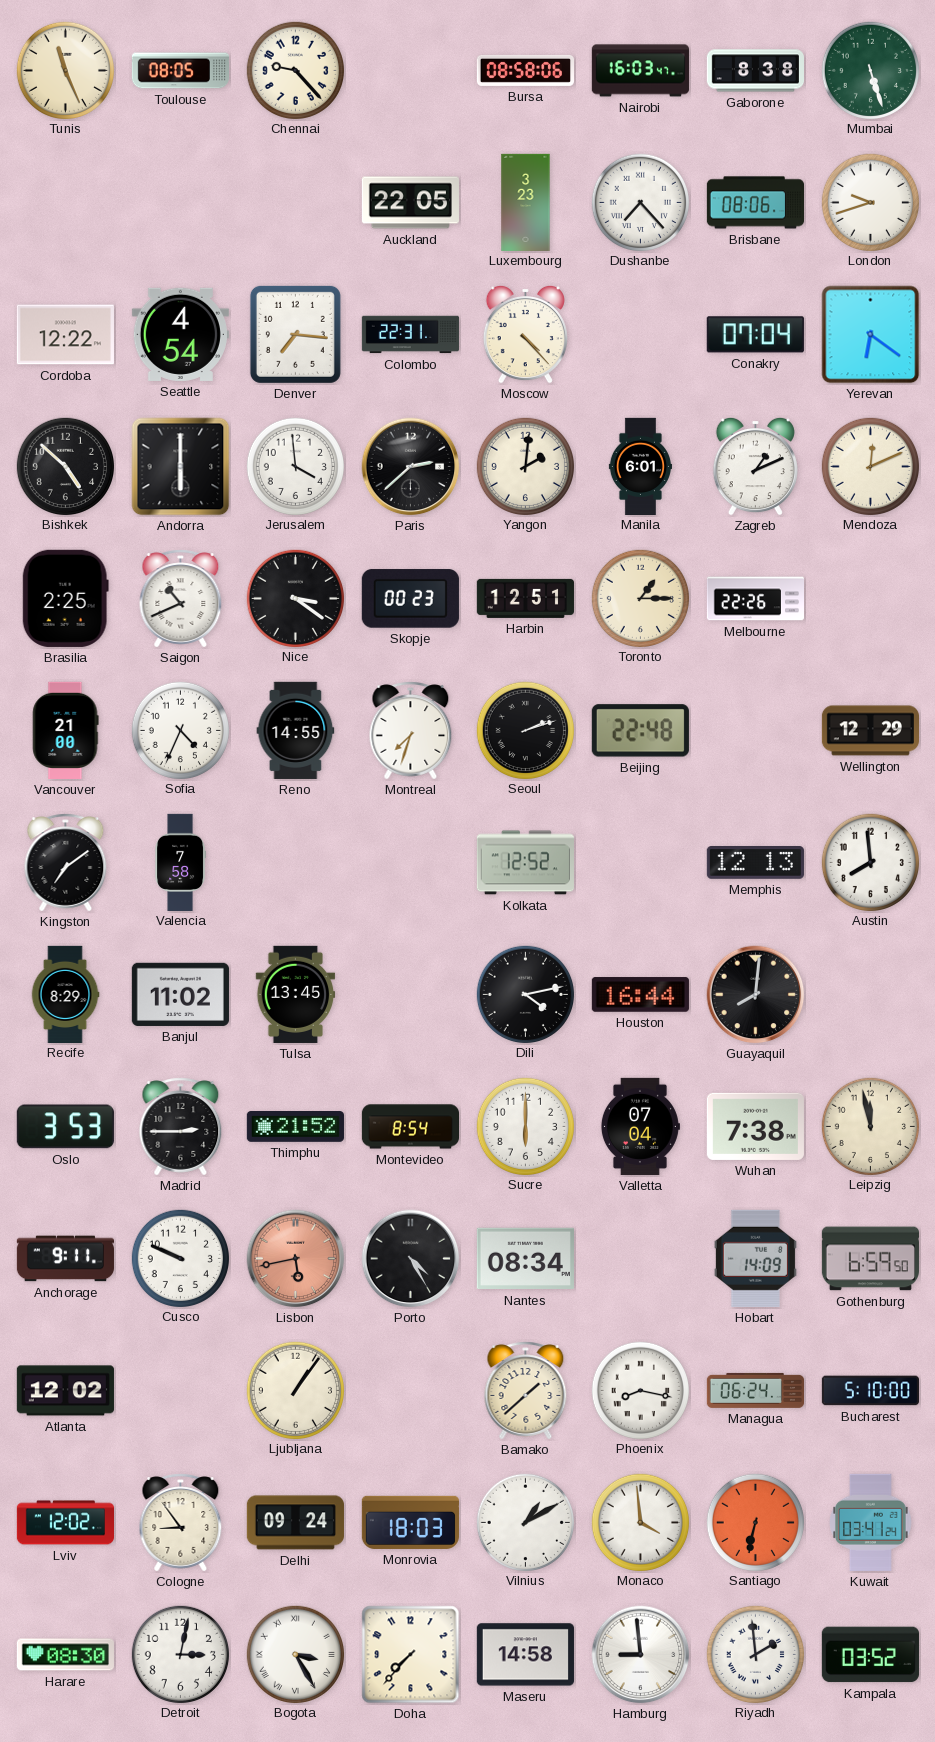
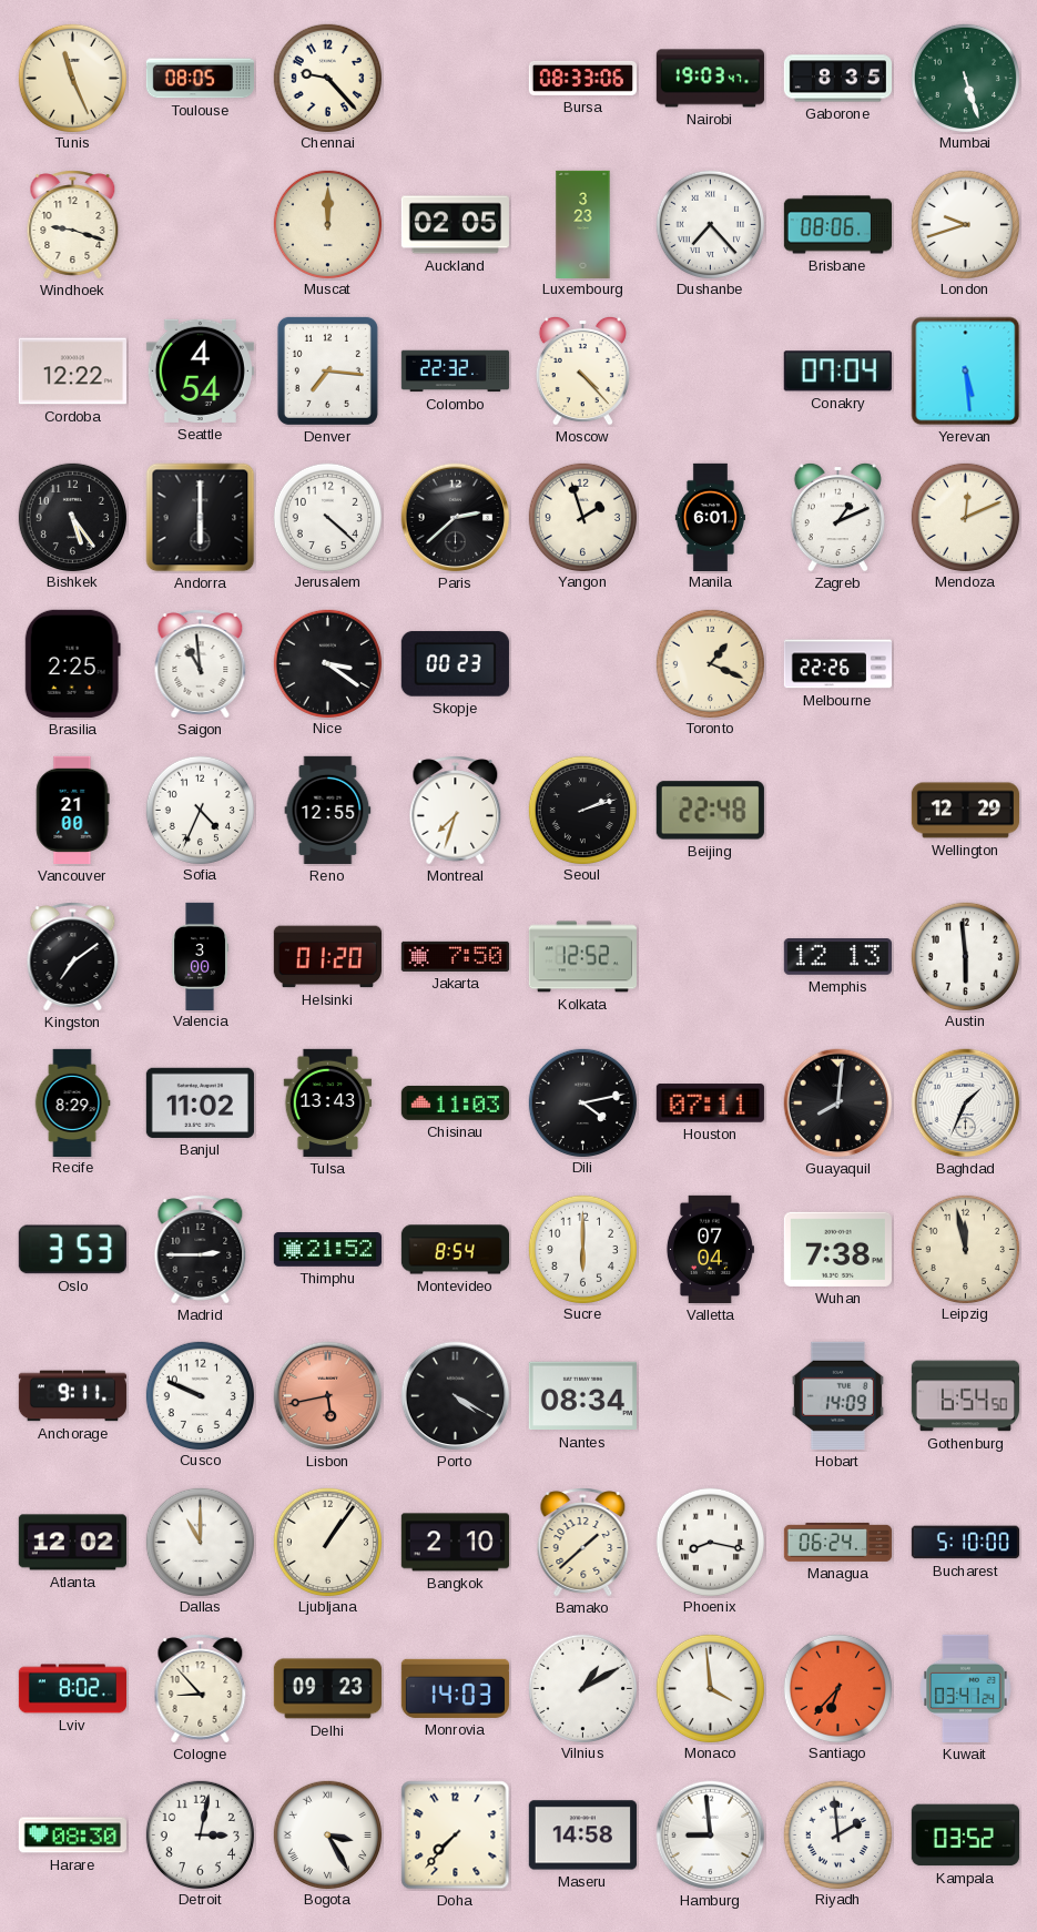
Bursa: 08:58 -> 08:33
Nairobi: 16:03 -> 19:03
Gaborone: 8:38 -> 8:35
Windhoek: none -> 9:18
Muscat: none -> 12:00
Auckland: 22:05 -> 02:05
Colombo: 22:31 -> 22:32
Yerevan: 6:21 -> 5:29
Bishkek: 4:52 -> 5:24
Jerusalem: 3:59 -> 4:22
Yangon: 2:01 -> 1:57
Saigon: 10:41 -> 10:59
Harbin: 12:51 -> none
Toronto: 1:15 -> 1:19
Reno: 14:55 -> 12:55
Valencia: 7:58 -> 3:00
Helsinki: none -> 01:20
Jakarta: none -> 7:50
Austin: 7:59 -> 5:59
Tulsa: 13:45 -> 13:43
Chisinau: none -> 11:03
Houston: 16:44 -> 07:11
Baghdad: none -> 1:34
Porto: 4:25 -> 4:20
Gothenburg: 6:59 -> 6:54
Dallas: none -> 11:00
Bangkok: none -> 2:10
Lviv: 12:02 -> 8:02
Cologne: 8:54 -> 8:53
Delhi: 09:24 -> 09:23
Monrovia: 18:03 -> 14:03
Santiago: 6:32 -> 6:37
